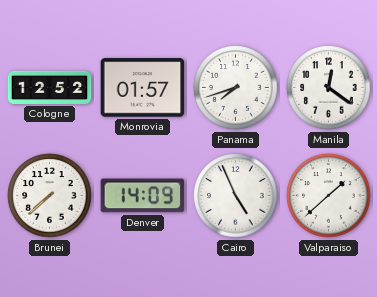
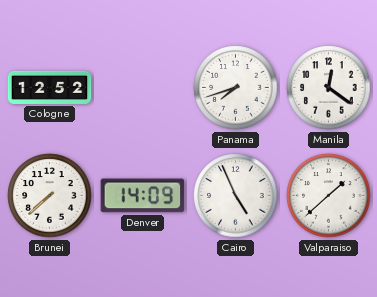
Monrovia: 01:57 -> none
